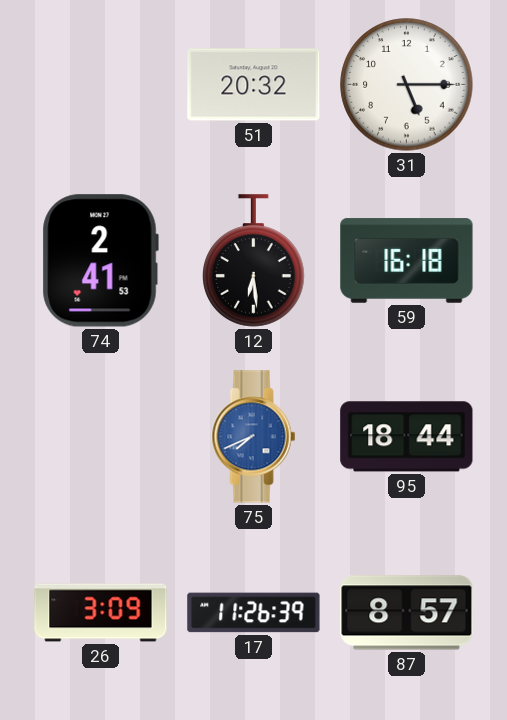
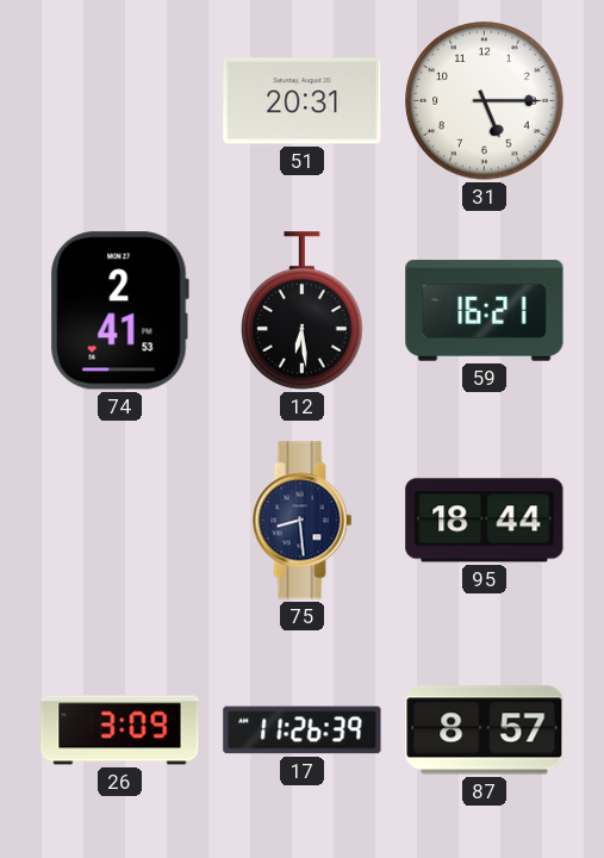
51: 20:32 -> 20:31
59: 16:18 -> 16:21
75: 7:41 -> 8:29
75 dial: blue -> navy
